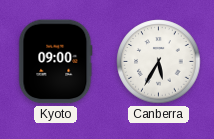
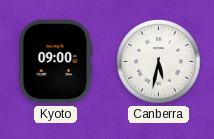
Canberra: 5:35 -> 5:32
